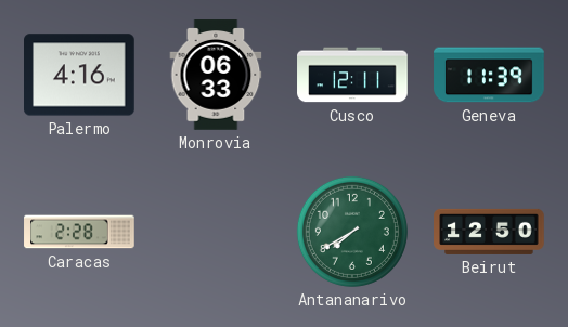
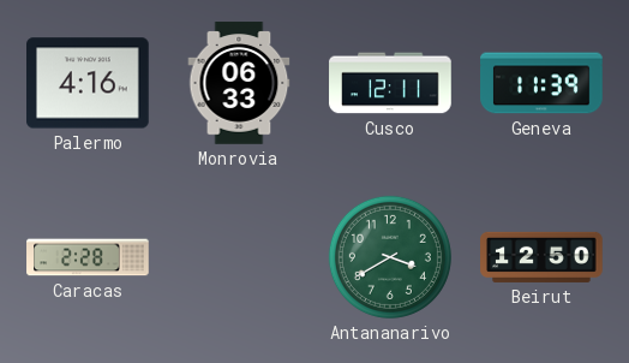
Antananarivo: 7:40 -> 3:40
